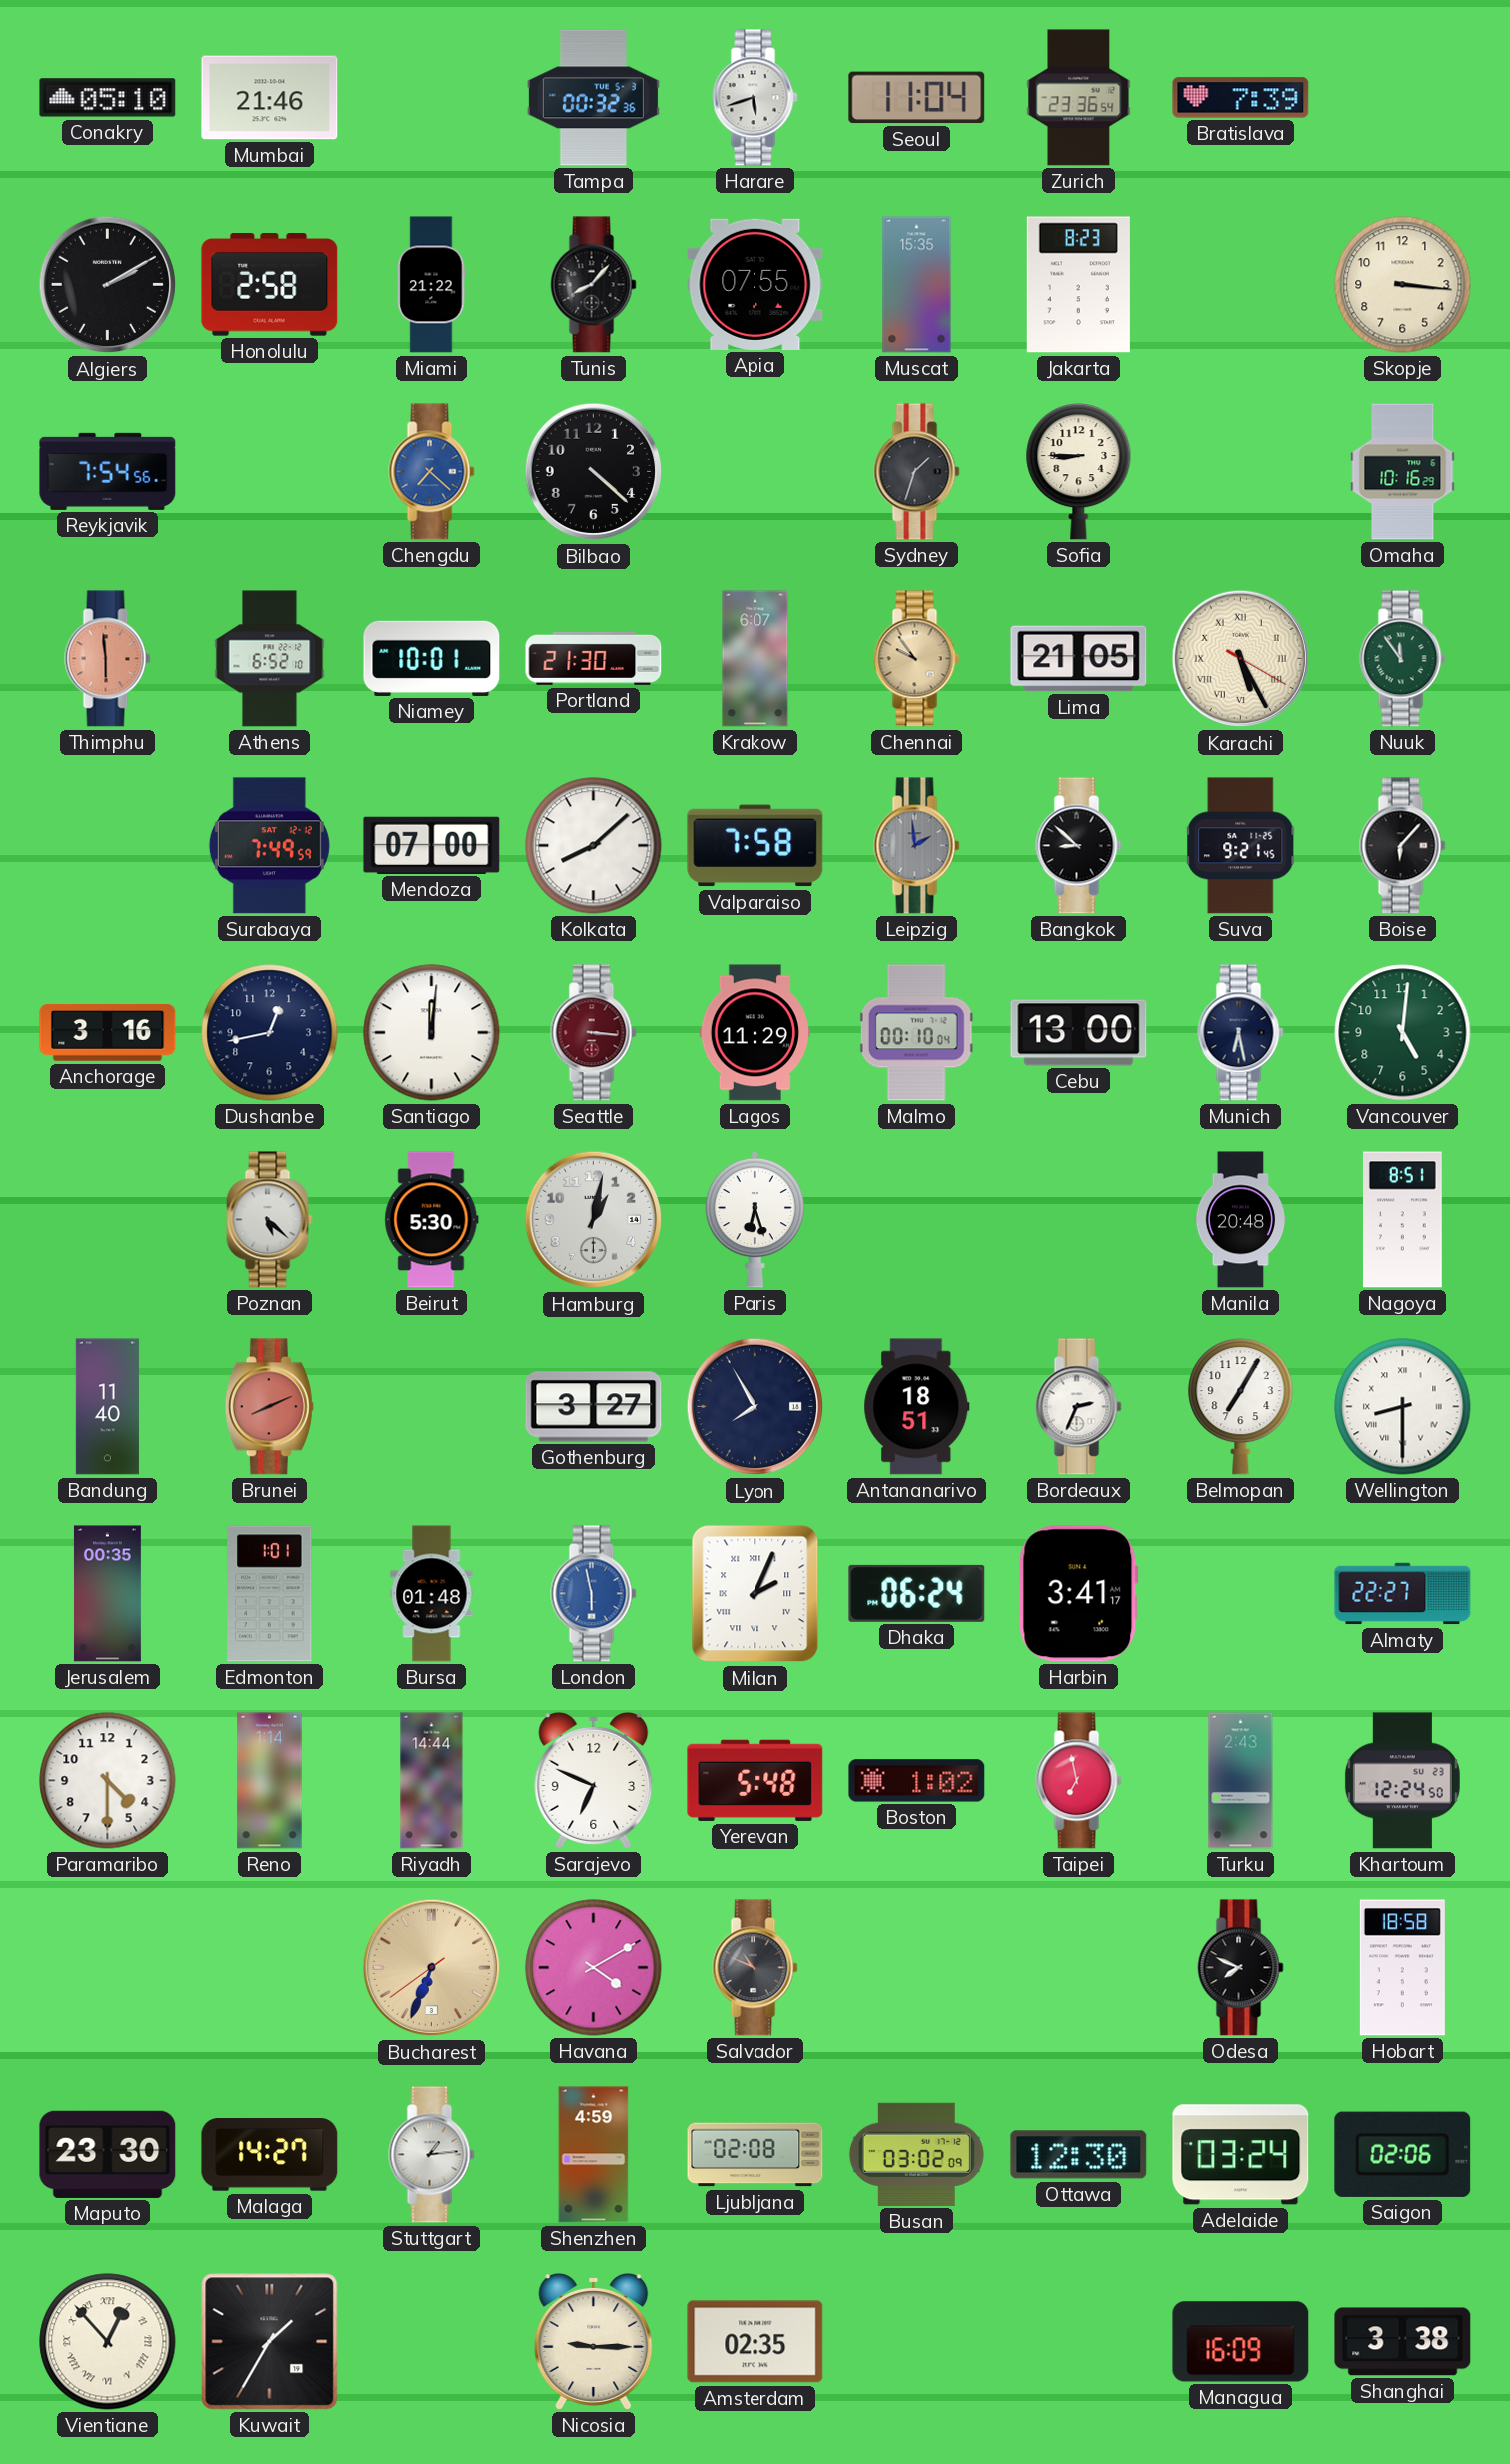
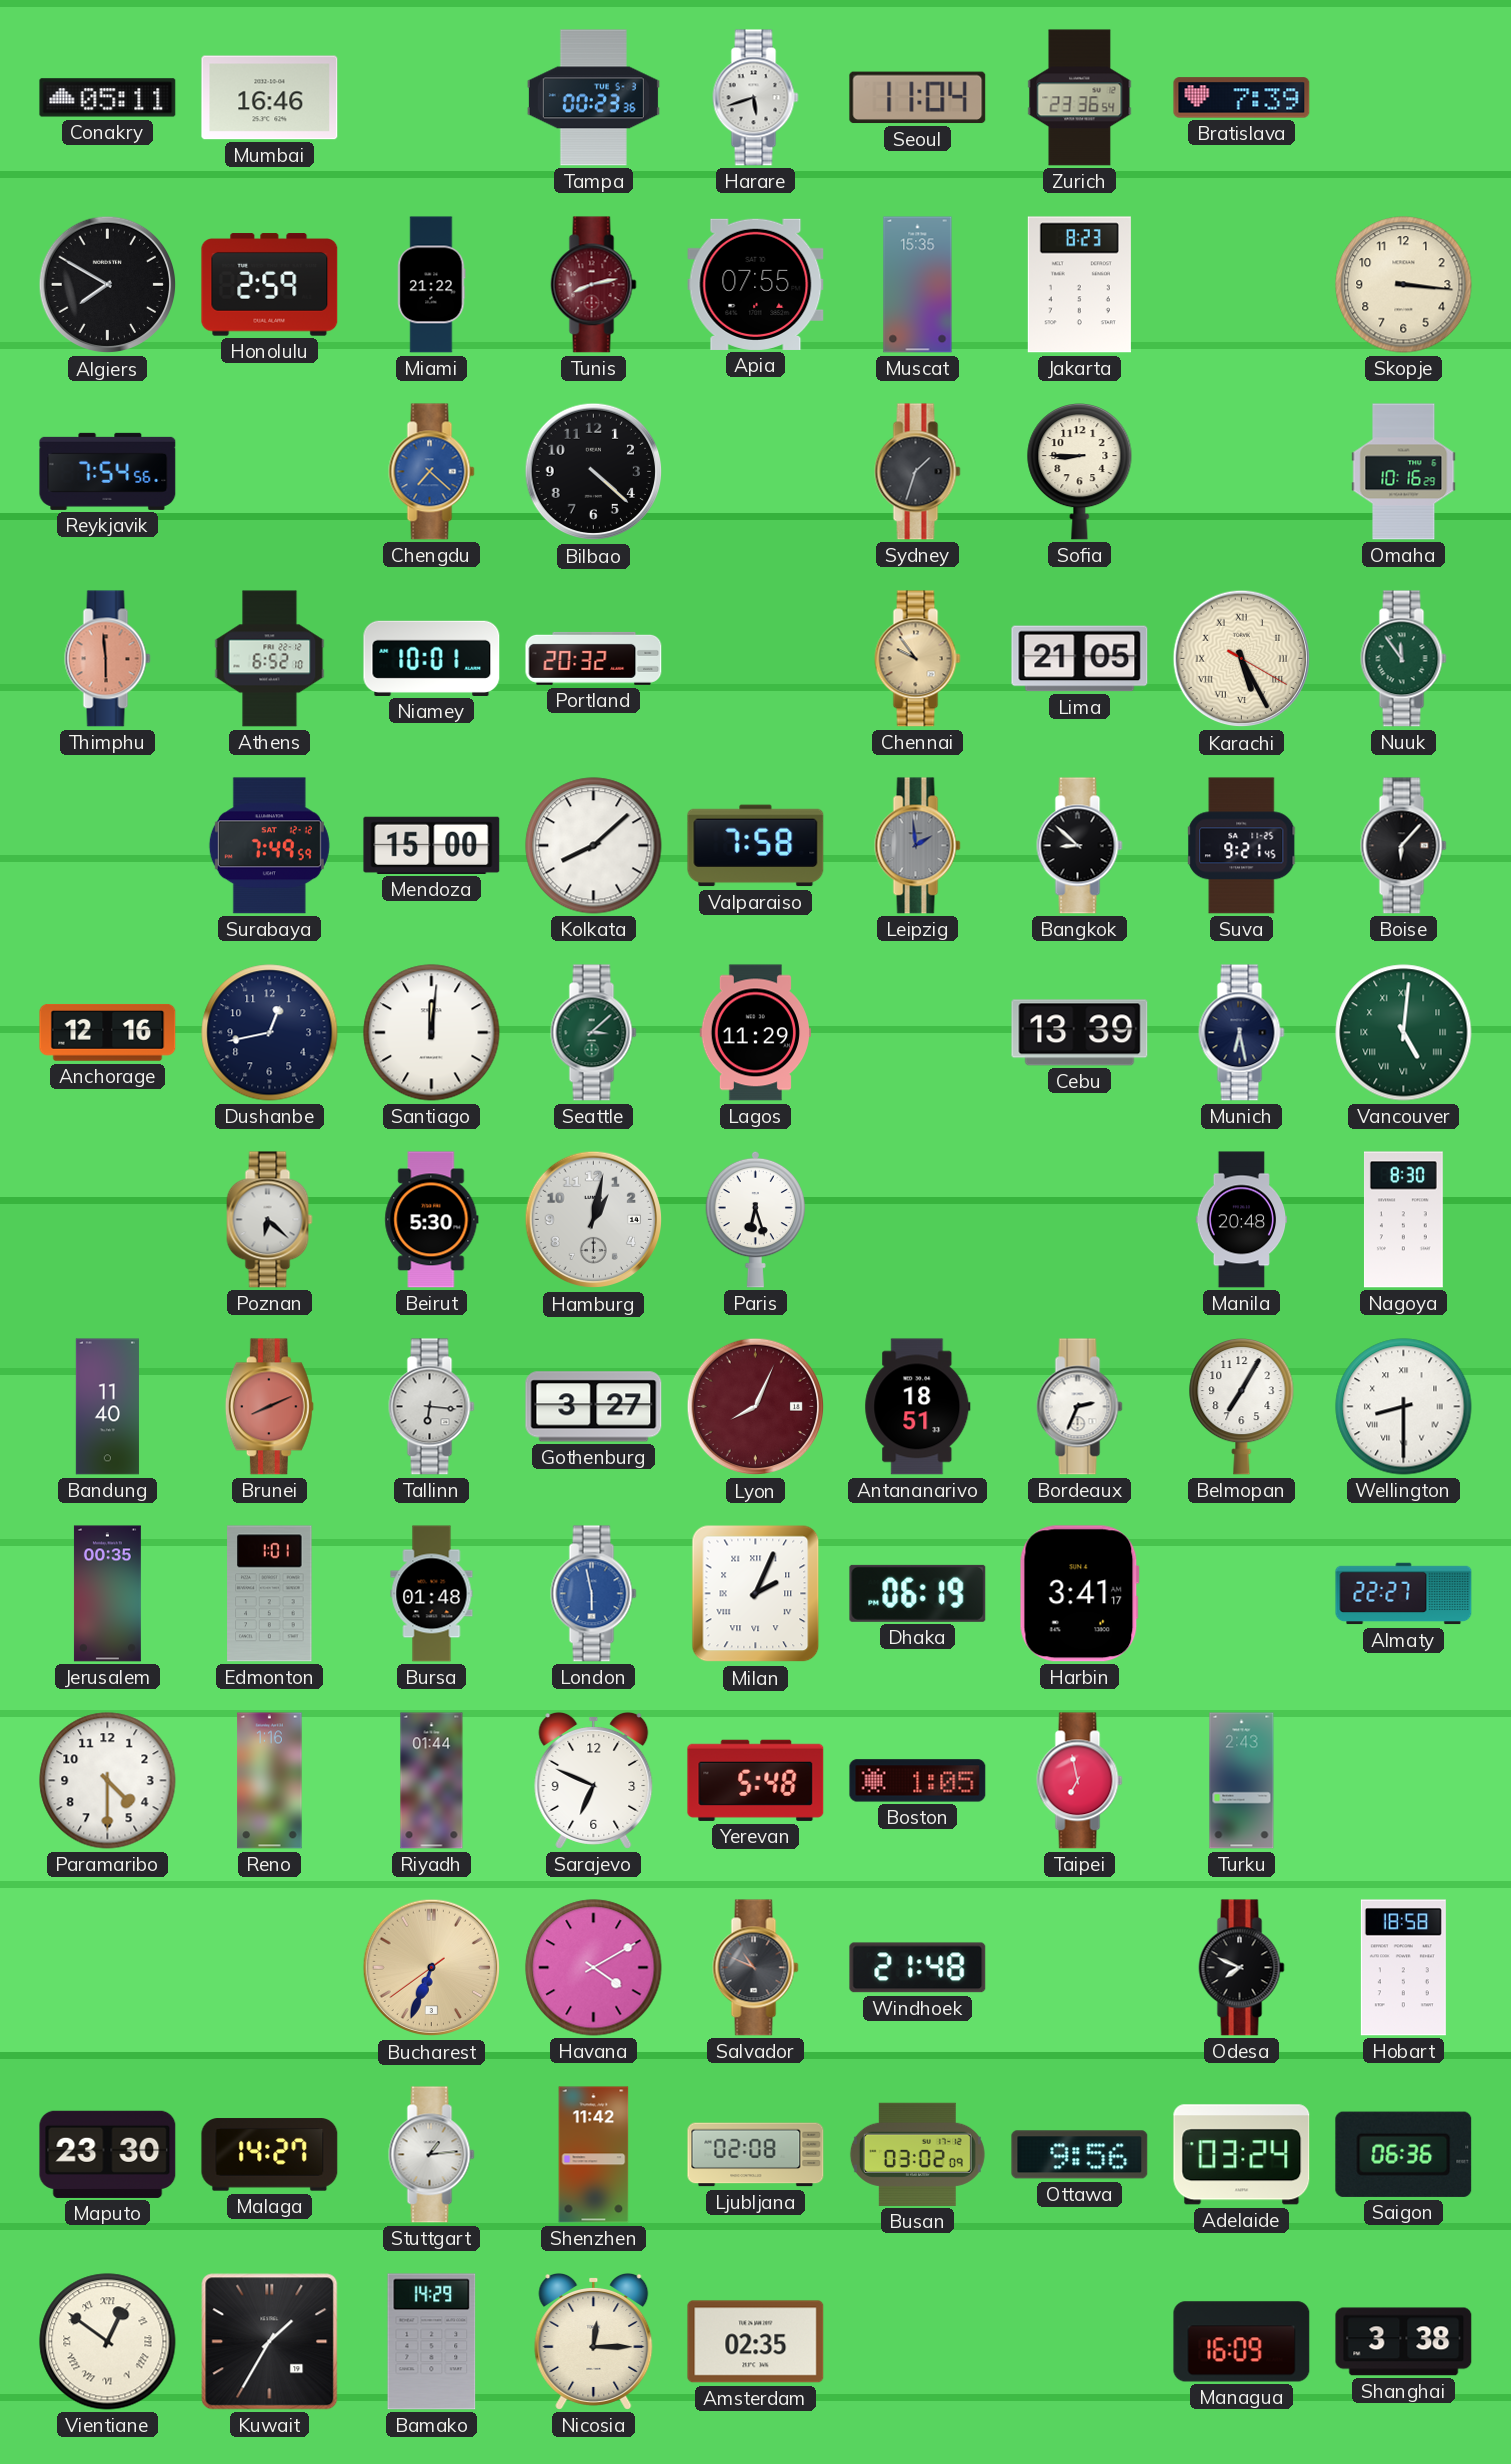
Conakry: 05:10 -> 05:11
Mumbai: 21:46 -> 16:46
Tampa: 00:32 -> 00:23
Algiers: 2:10 -> 7:50
Honolulu: 2:58 -> 2:59
Tunis: 8:07 -> 8:13
Tunis dial: black -> burgundy
Portland: 21:30 -> 20:32
Krakow: 6:07 -> none
Mendoza: 07:00 -> 15:00
Anchorage: 3:16 -> 12:16
Seattle: 3:16 -> 3:08
Seattle dial: burgundy -> green
Malmo: 00:10 -> none
Cebu: 13:00 -> 13:39
Vancouver numerals: Arabic -> Roman
Poznan: 5:22 -> 6:22
Nagoya: 8:51 -> 8:30
Tallinn: none -> 6:16
Lyon: 7:55 -> 8:04
Lyon dial: navy -> burgundy
Dhaka: 06:24 -> 06:19
Reno: 1:14 -> 1:16
Riyadh: 14:44 -> 01:44
Boston: 1:02 -> 1:05
Khartoum: 12:24 -> none
Windhoek: none -> 21:48
Shenzhen: 4:59 -> 11:42
Ottawa: 12:30 -> 9:56
Saigon: 02:06 -> 06:36
Vientiane: 12:53 -> 12:51
Bamako: none -> 14:29
Nicosia: 9:15 -> 12:15
